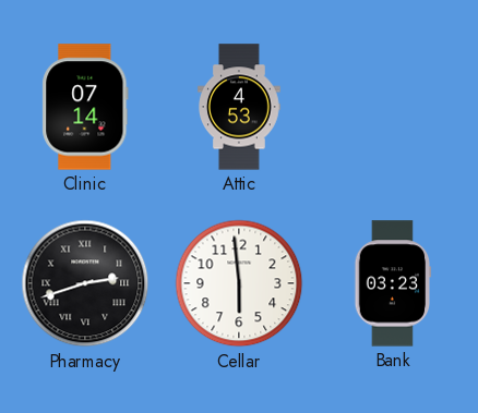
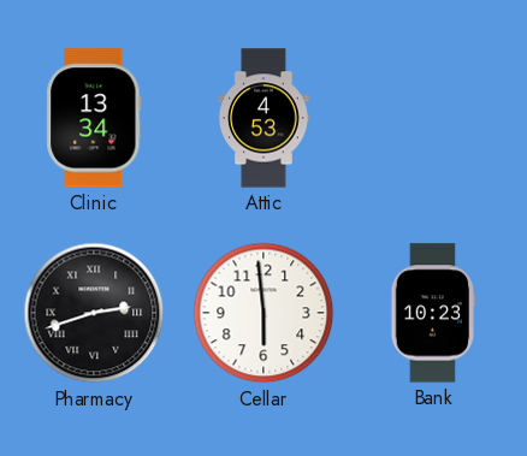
Clinic: 07:14 -> 13:34
Bank: 03:23 -> 10:23
